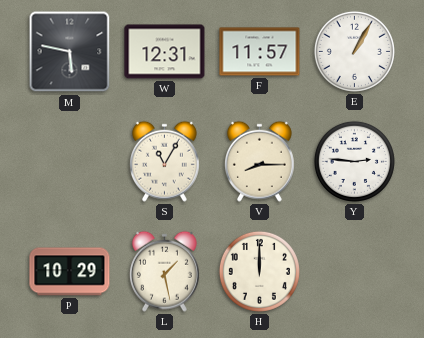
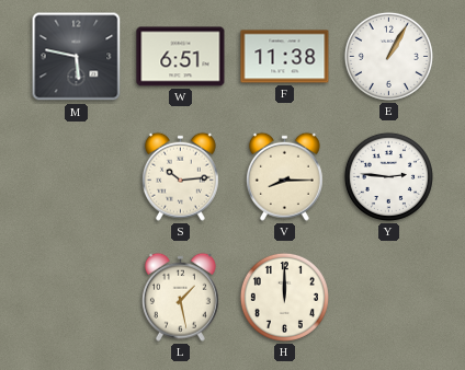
W: 12:31 -> 6:51
F: 11:57 -> 11:38
S: 11:05 -> 10:14
P: 10:29 -> none
